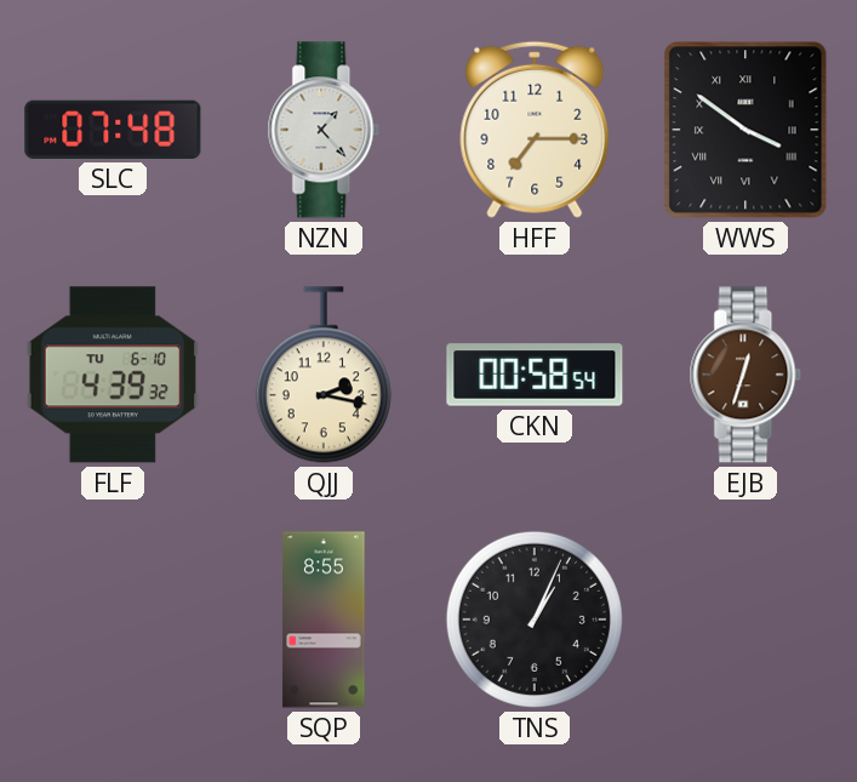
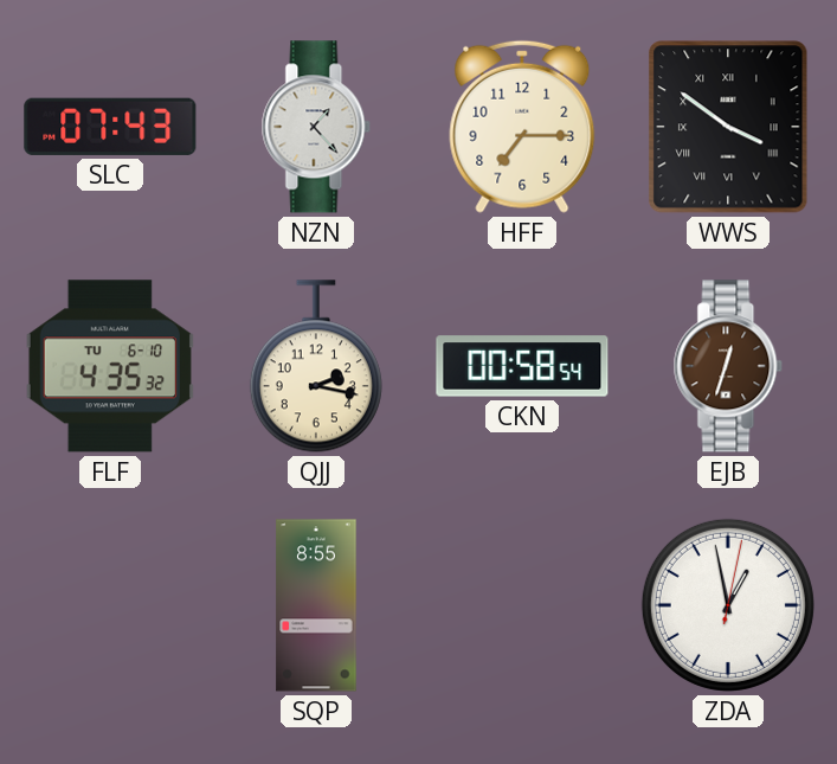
SLC: 07:48 -> 07:43
FLF: 4:39 -> 4:35
TNS: 1:04 -> none
ZDA: none -> 12:58
